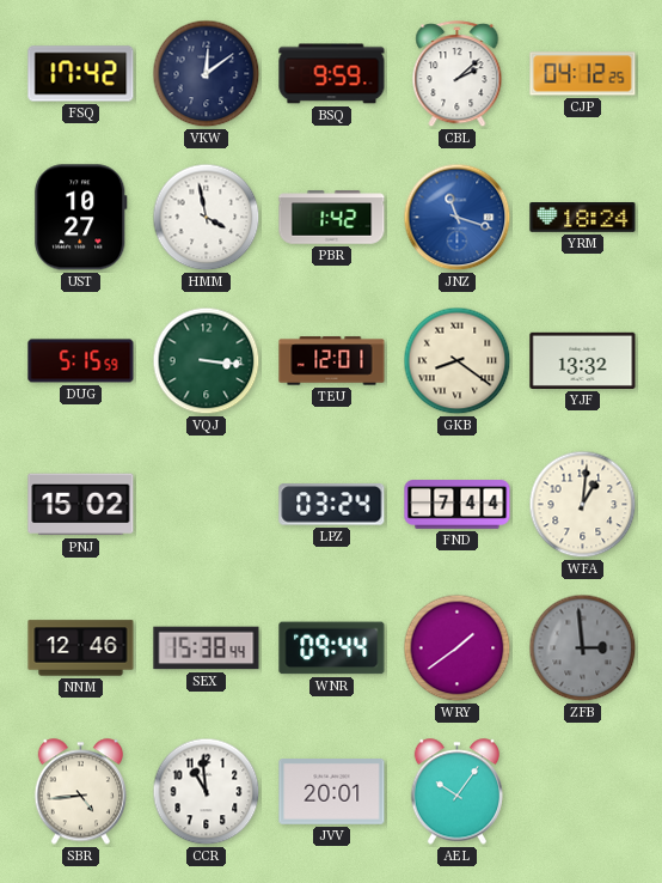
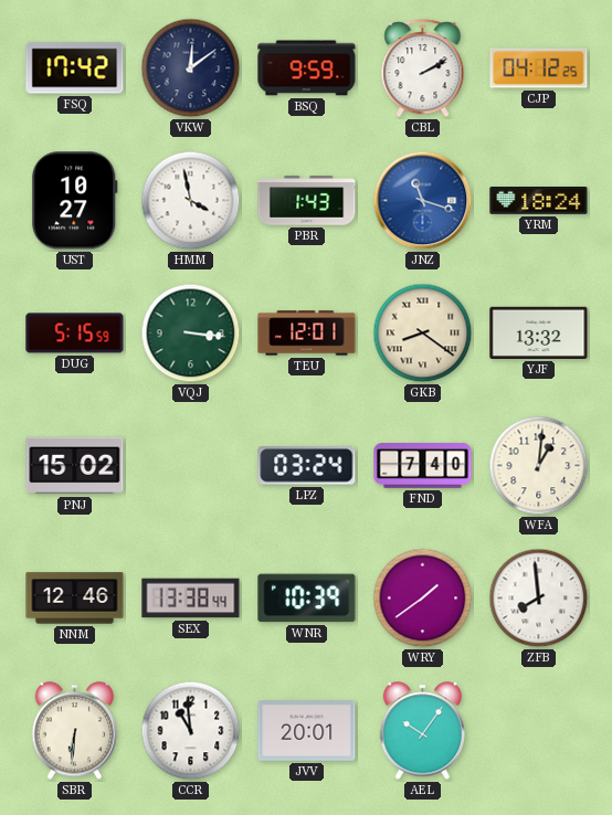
CBL: 2:08 -> 2:10
PBR: 1:42 -> 1:43
FND: 7:44 -> 7:40
SEX: 15:38 -> 13:38
WNR: 09:44 -> 10:39
ZFB: 2:59 -> 7:59
ZFB dial: grey -> white
SBR: 4:44 -> 6:31
